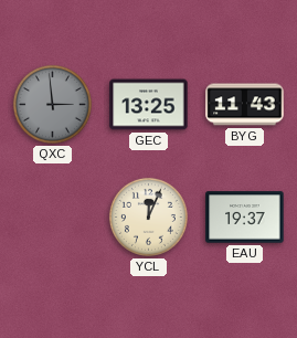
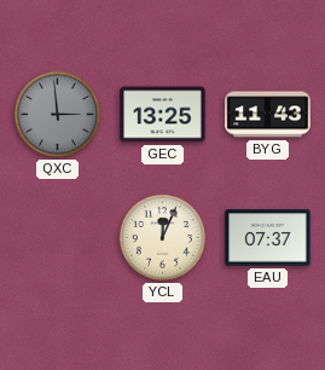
EAU: 19:37 -> 07:37
